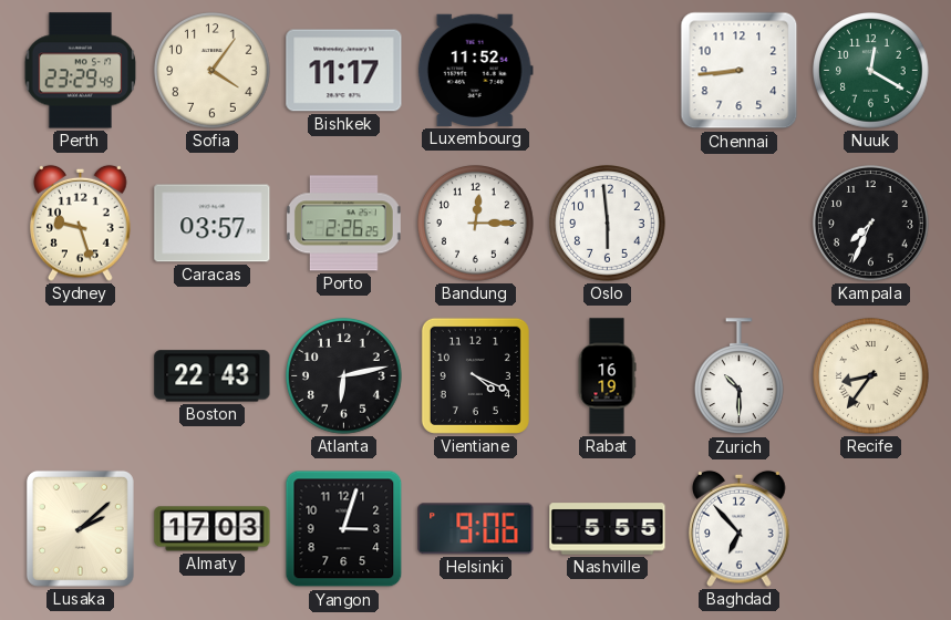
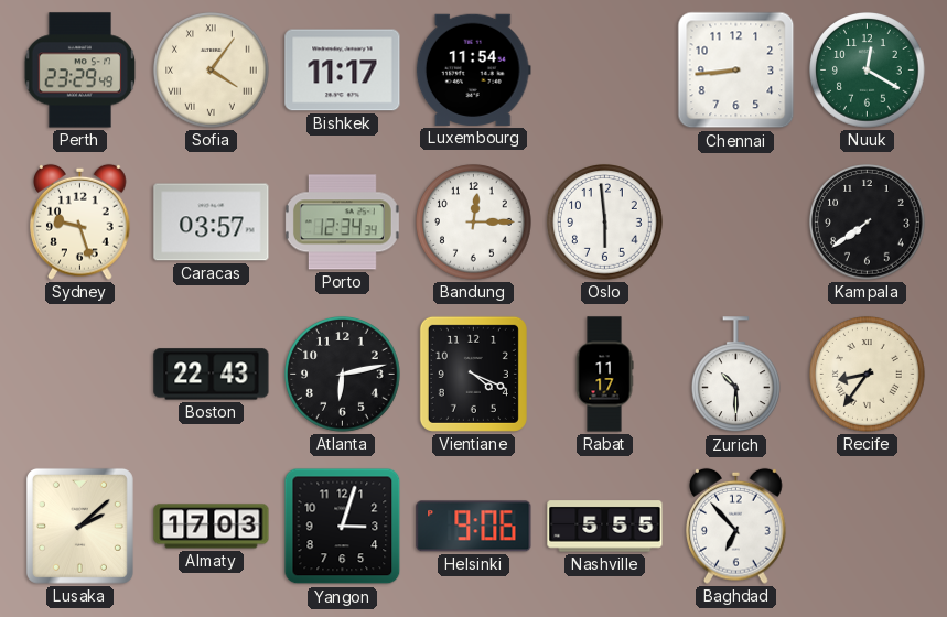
Sofia numerals: Arabic -> Roman
Luxembourg: 11:52 -> 11:54
Porto: 2:26 -> 12:34
Kampala: 7:34 -> 7:39
Rabat: 16:19 -> 11:17
